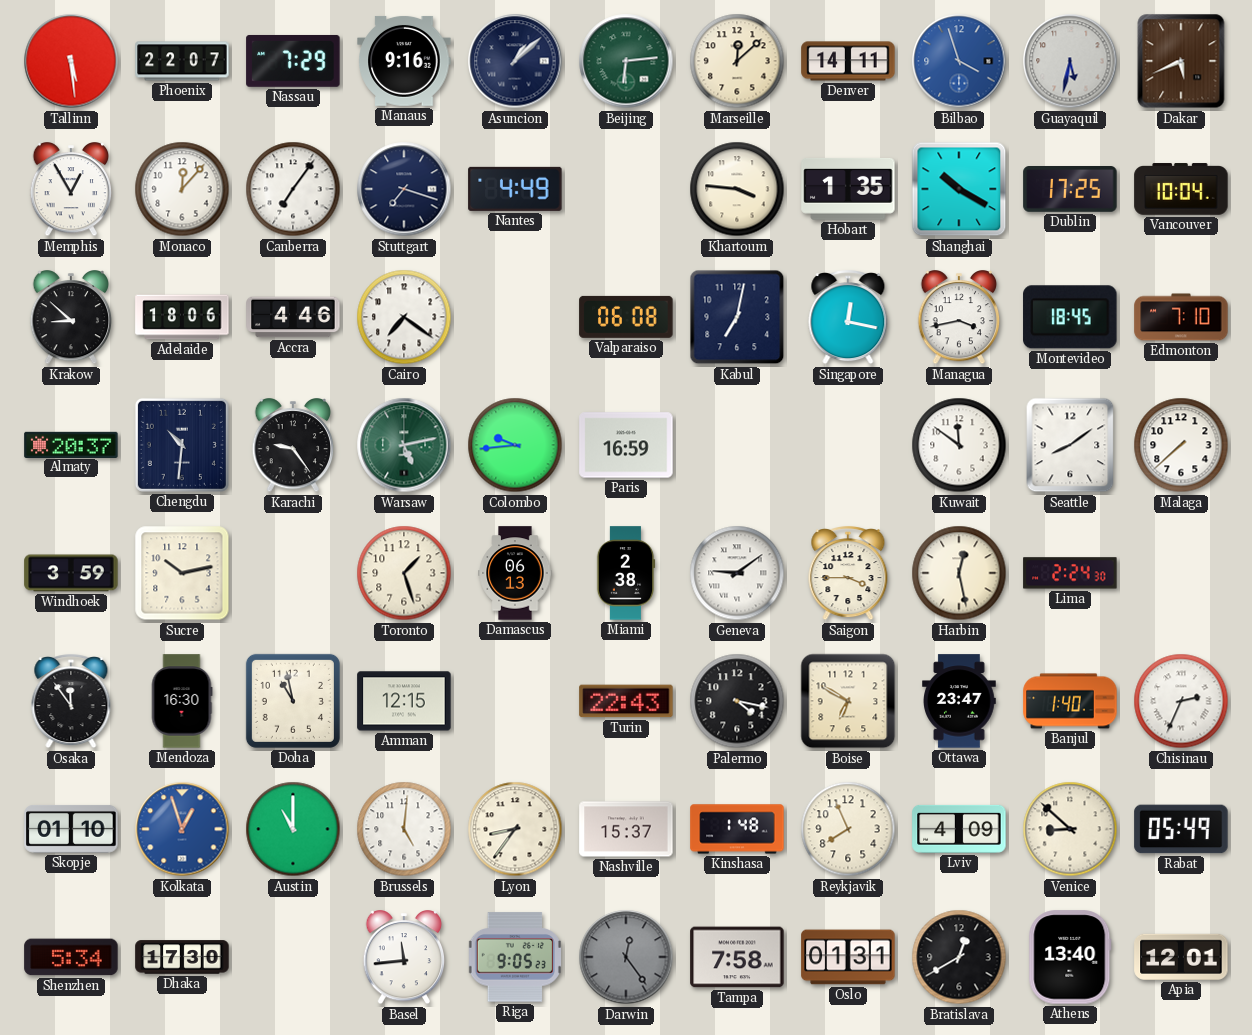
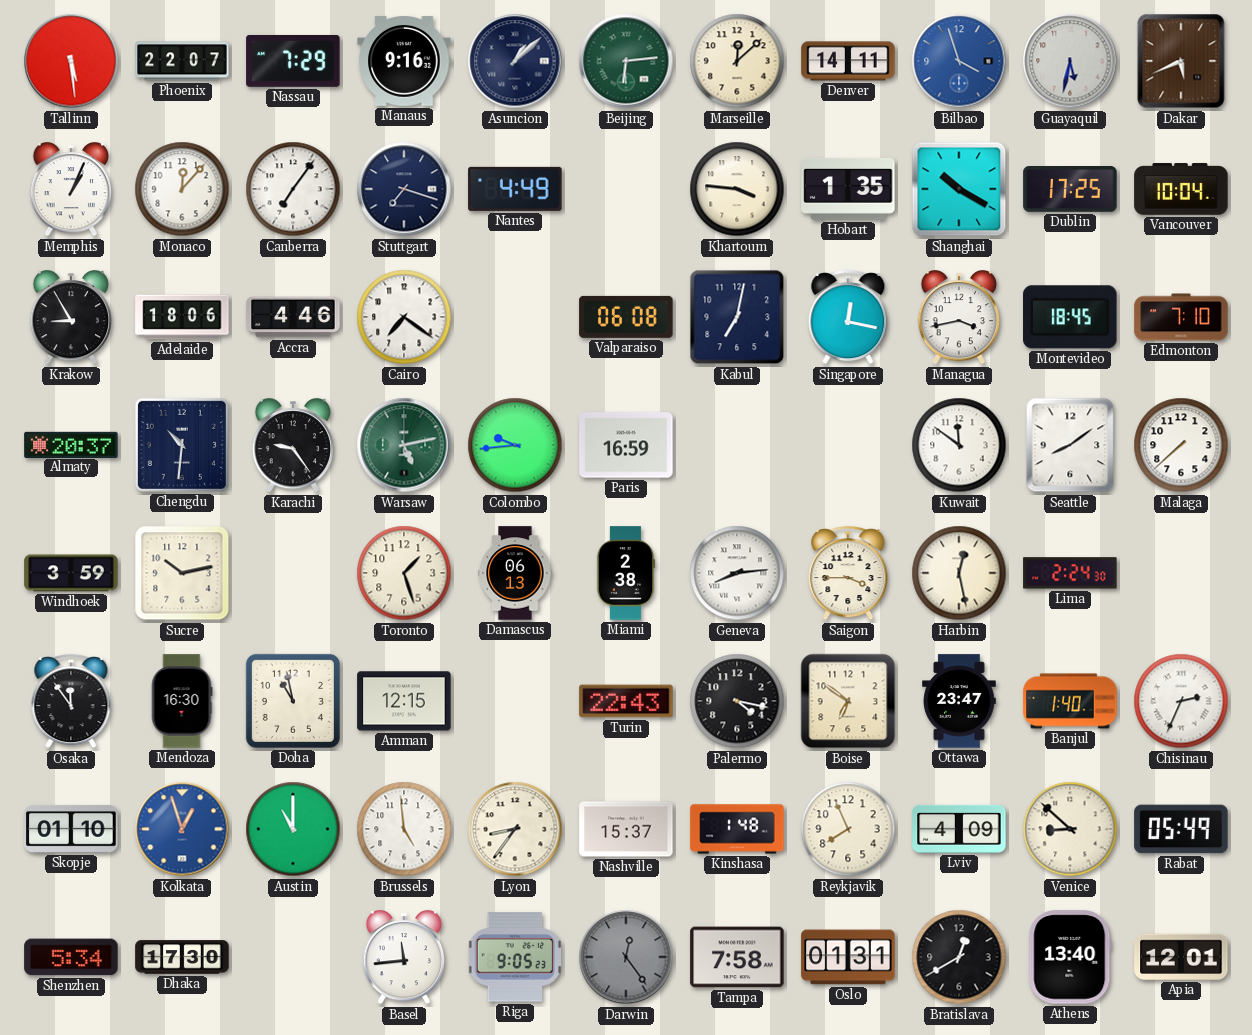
Memphis: 12:55 -> 1:04
Krakow: 8:52 -> 8:55
Geneva: 9:09 -> 8:14
Boise: 6:50 -> 6:51
Brussels: 5:01 -> 4:59
